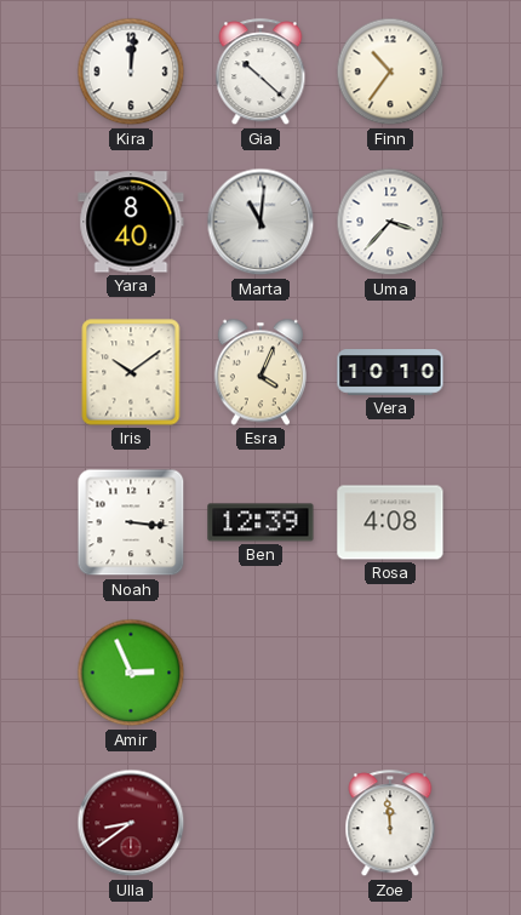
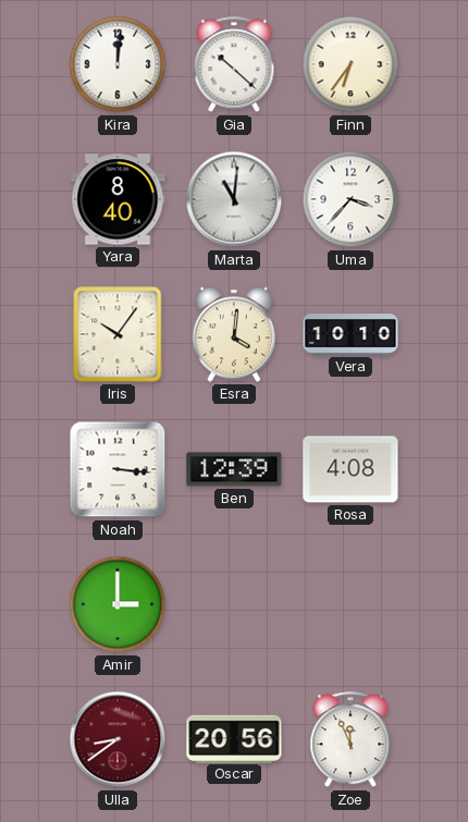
Finn: 10:36 -> 6:36
Iris: 10:09 -> 10:06
Esra: 4:04 -> 4:01
Amir: 2:56 -> 3:00
Oscar: none -> 20:56
Zoe: 11:59 -> 11:56
